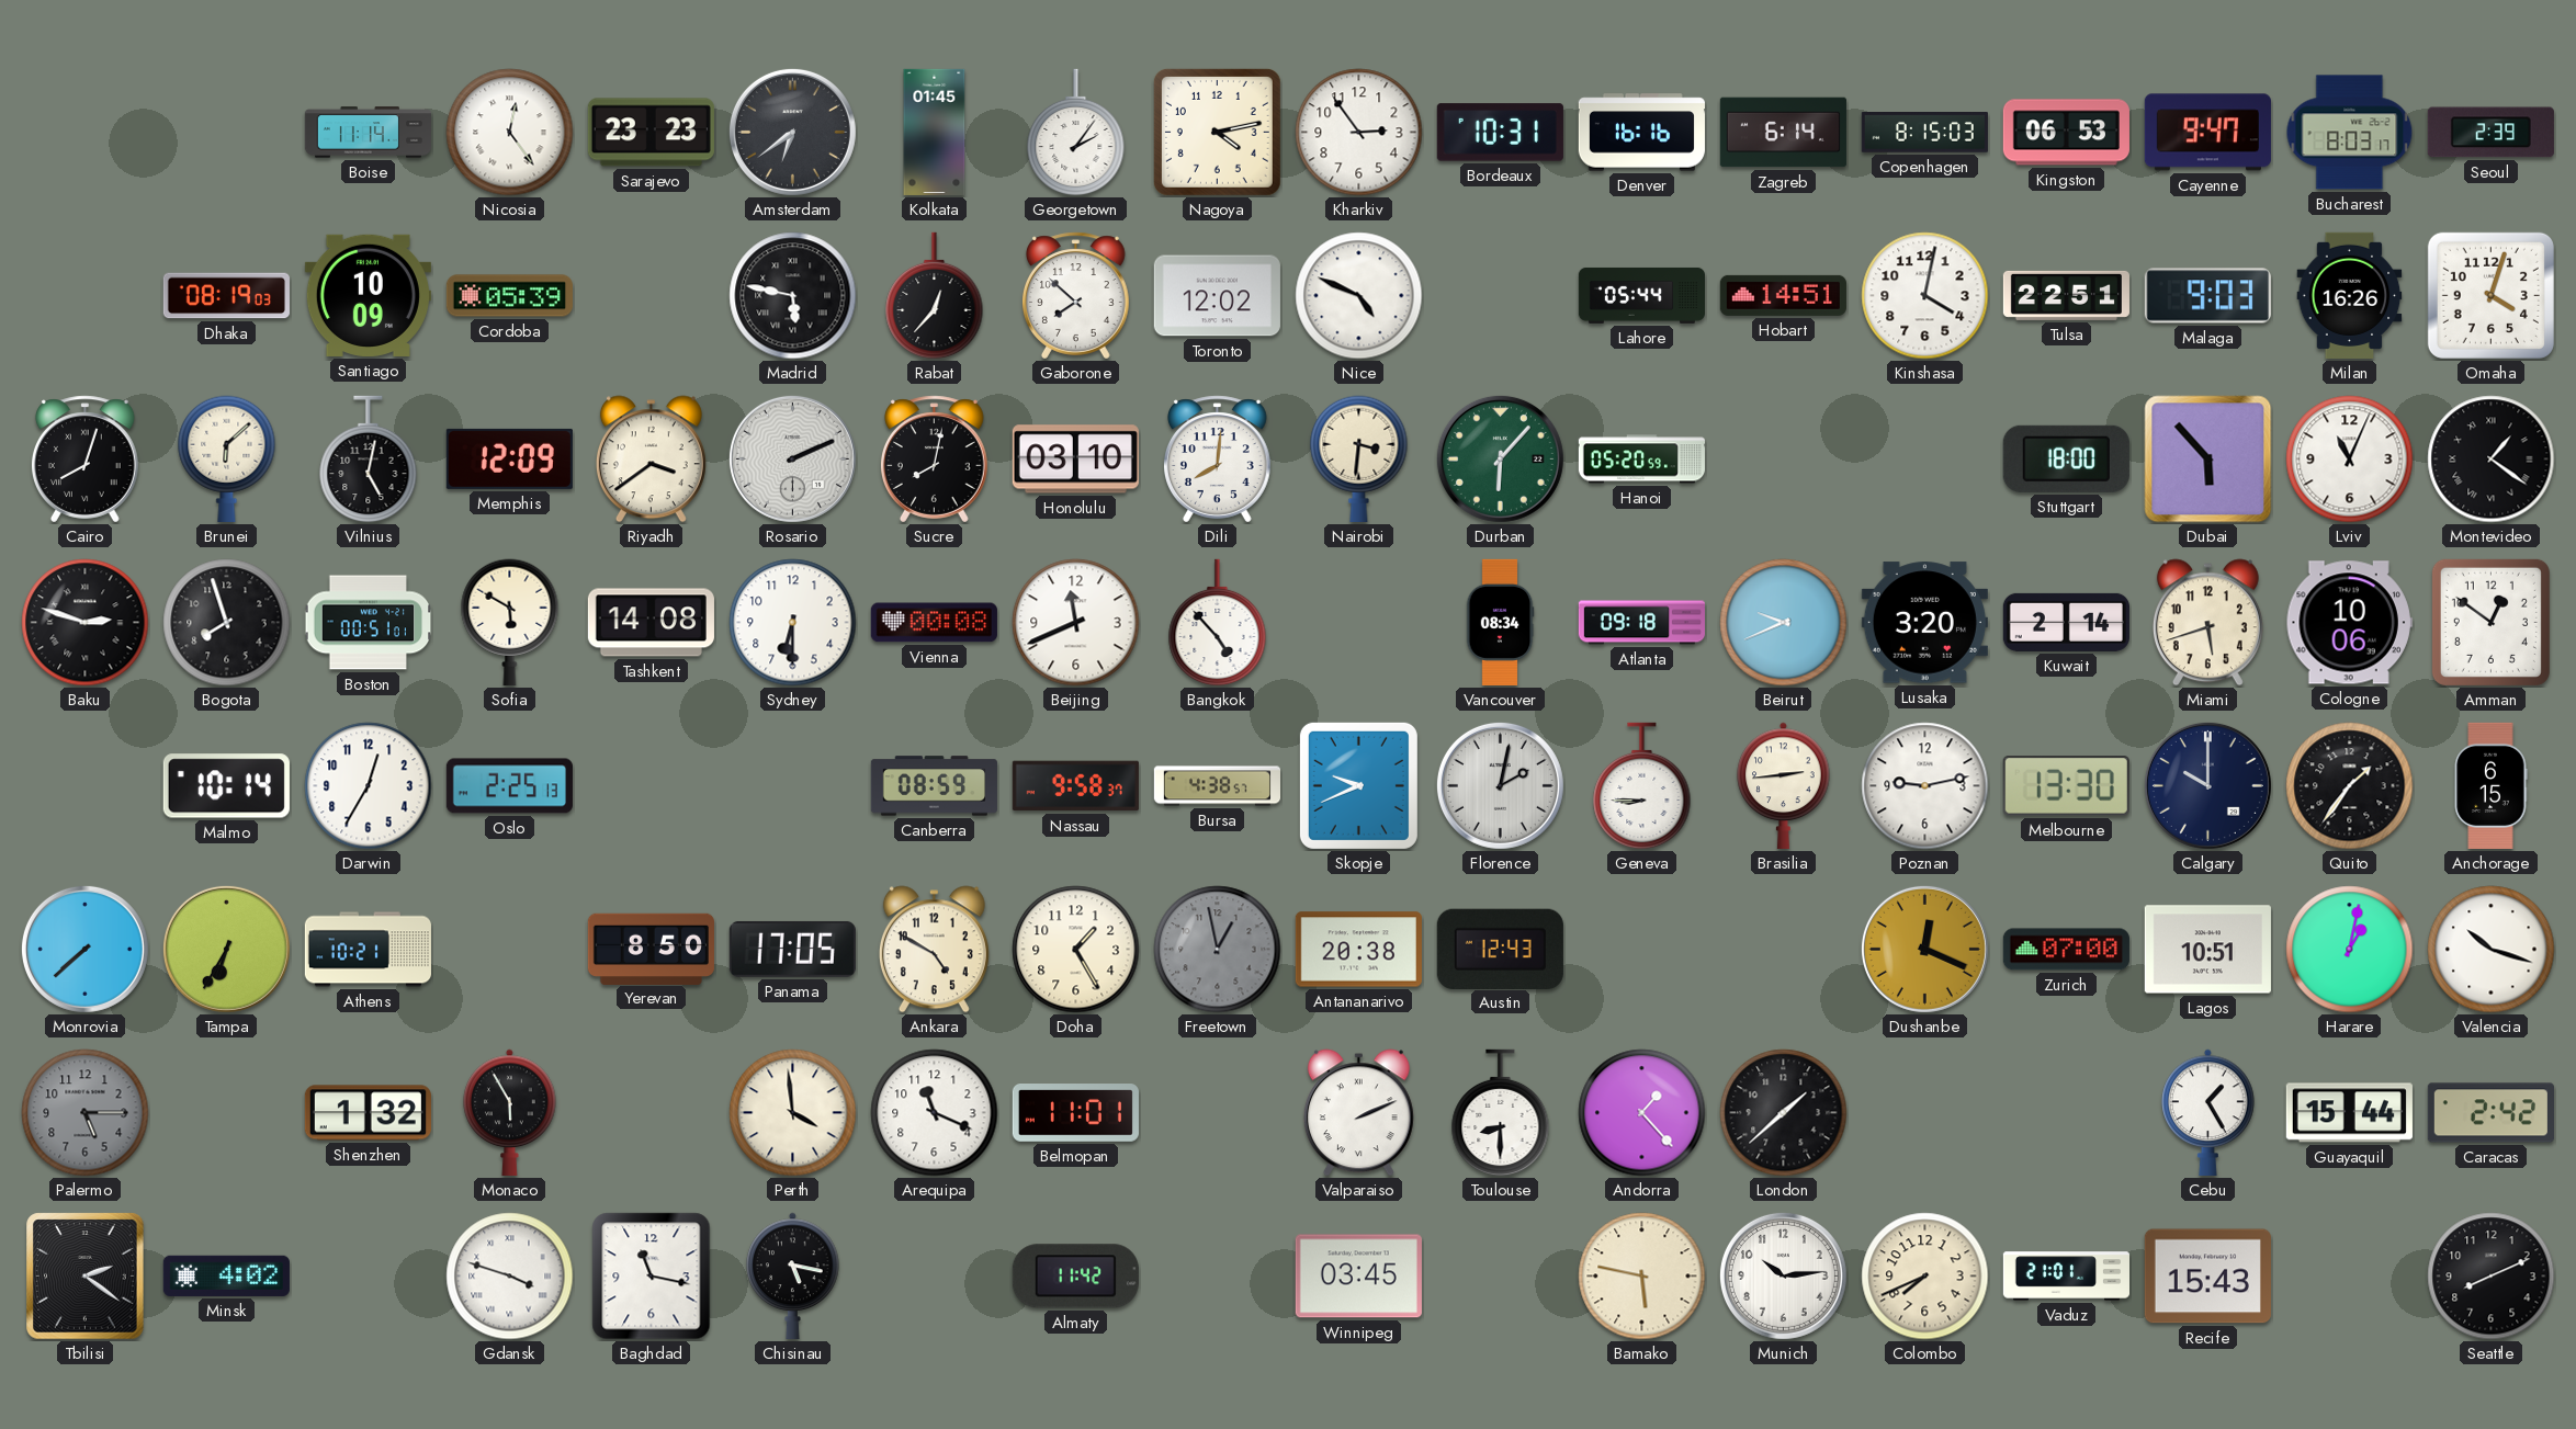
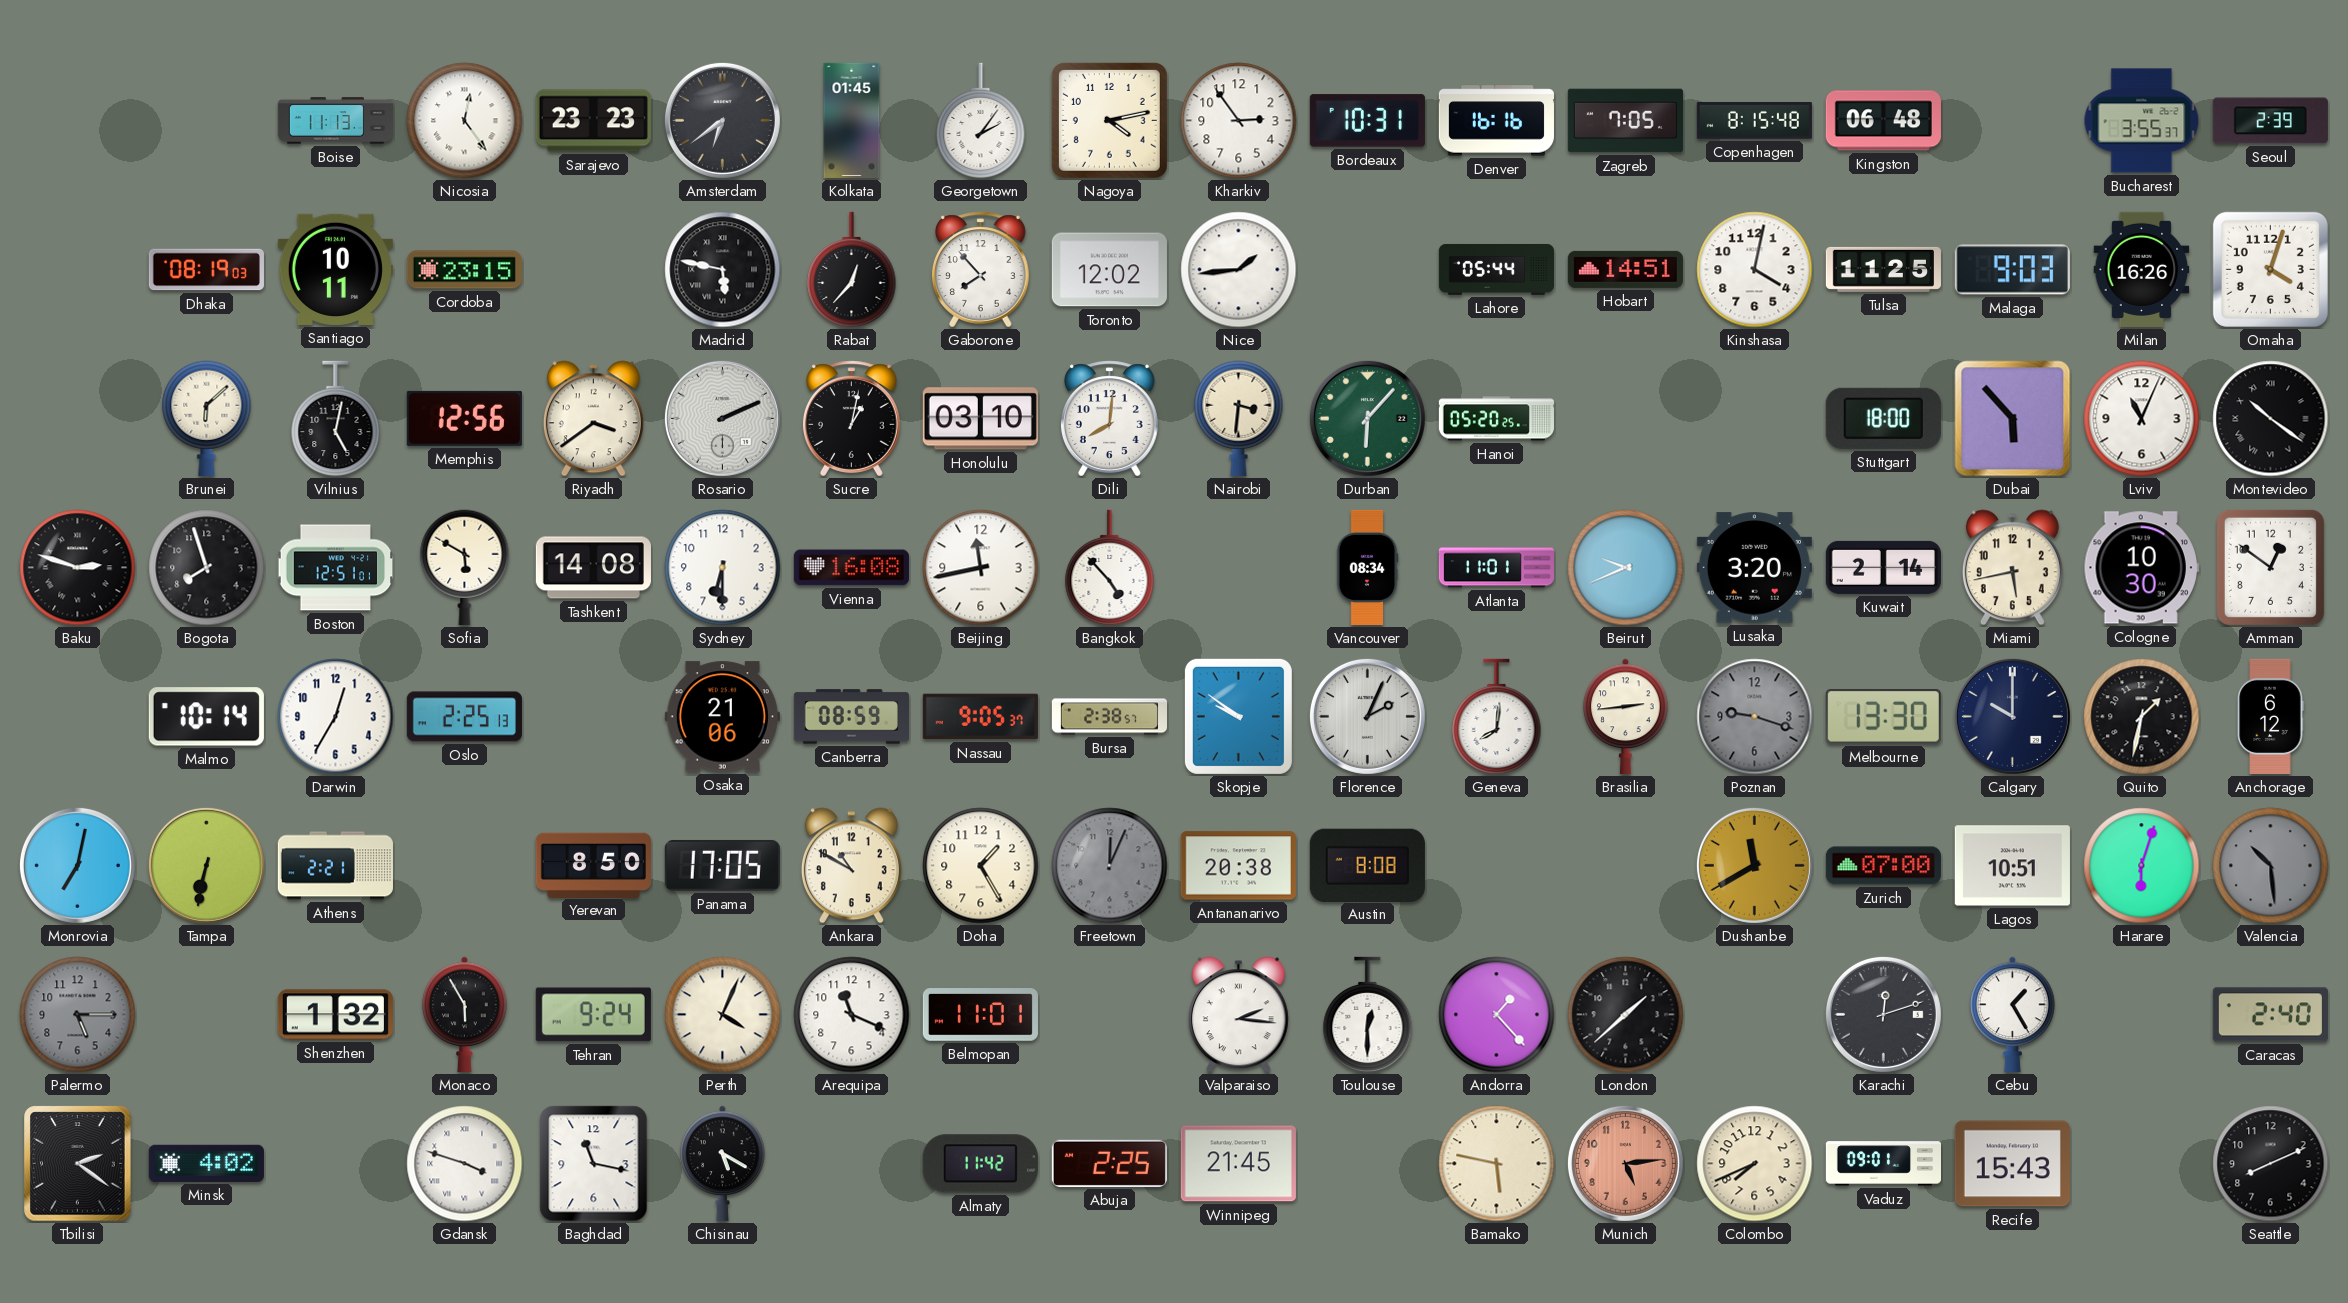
Boise: 11:14 -> 11:13
Zagreb: 6:14 -> 7:05
Copenhagen: 8:15:03 -> 8:15:48
Kingston: 06:53 -> 06:48
Cayenne: 9:47 -> none
Bucharest: 8:03 -> 3:55
Santiago: 10:09 -> 10:11
Cordoba: 05:39 -> 23:15
Gaborone: 7:52 -> 7:53
Nice: 4:49 -> 1:44
Tulsa: 22:51 -> 11:25
Cairo: 8:03 -> none
Memphis: 12:09 -> 12:56
Sucre: 8:02 -> 1:02
Hanoi: 05:20:59 -> 05:20:25
Montevideo: 1:21 -> 10:21
Boston: 00:51 -> 12:51
Vienna: 00:08 -> 16:08
Beijing: 11:41 -> 11:43
Atlanta: 09:18 -> 11:01
Miami: 5:42 -> 5:43
Cologne: 10:06 -> 10:30
Osaka: none -> 21:06
Nassau: 9:58 -> 9:05
Bursa: 4:38 -> 2:38
Skopje: 9:41 -> 9:51
Florence: 2:02 -> 2:04
Geneva: 8:45 -> 8:01
Poznan: 9:13 -> 9:18
Poznan dial: white -> grey
Quito: 1:36 -> 1:32
Anchorage: 6:15 -> 6:12
Monrovia: 7:38 -> 7:02
Tampa: 6:35 -> 6:32
Athens: 10:21 -> 2:21
Ankara: 4:50 -> 10:50
Freetown: 12:58 -> 12:04
Austin: 12:43 -> 8:08
Dushanbe: 12:19 -> 11:40
Harare: 1:02 -> 6:03
Valencia: 10:18 -> 10:29
Valencia dial: white -> grey
Tehran: none -> 9:24
Perth: 3:59 -> 4:04
Valparaiso: 2:11 -> 2:16
Toulouse: 8:30 -> 12:30
Karachi: none -> 12:12
Guayaquil: 15:44 -> none
Caracas: 2:42 -> 2:40
Chisinau: 5:17 -> 5:20
Abuja: none -> 2:25
Winnipeg: 03:45 -> 21:45
Munich: 10:14 -> 5:14
Munich dial: white -> salmon
Vaduz: 21:01 -> 09:01
